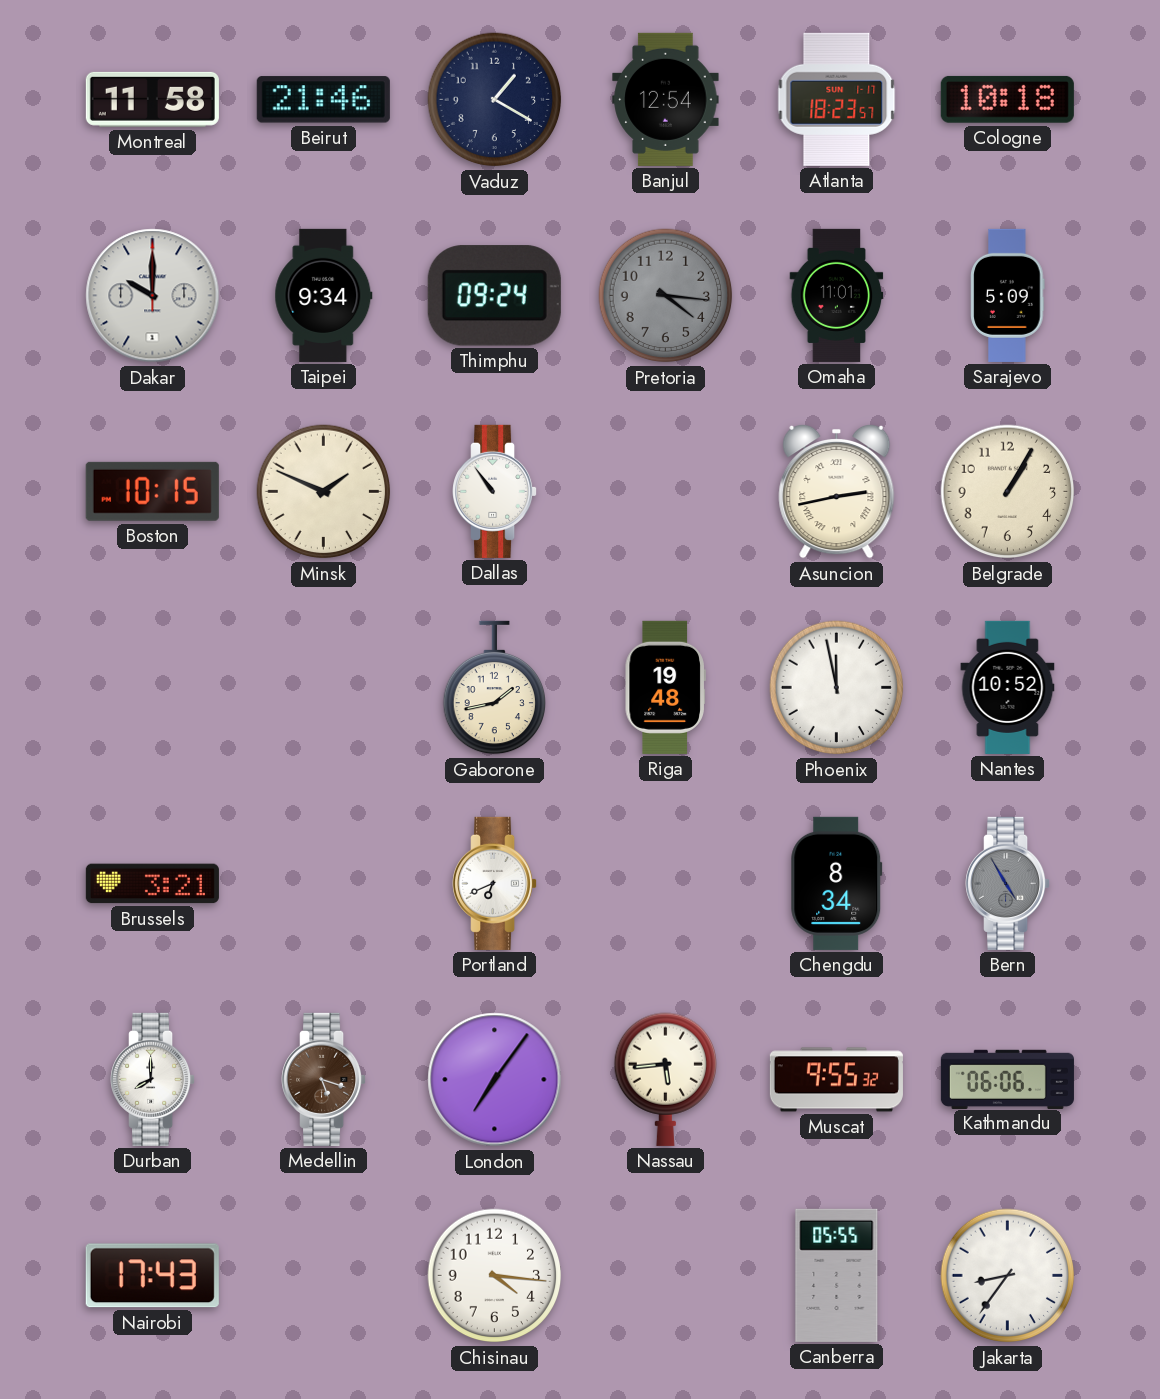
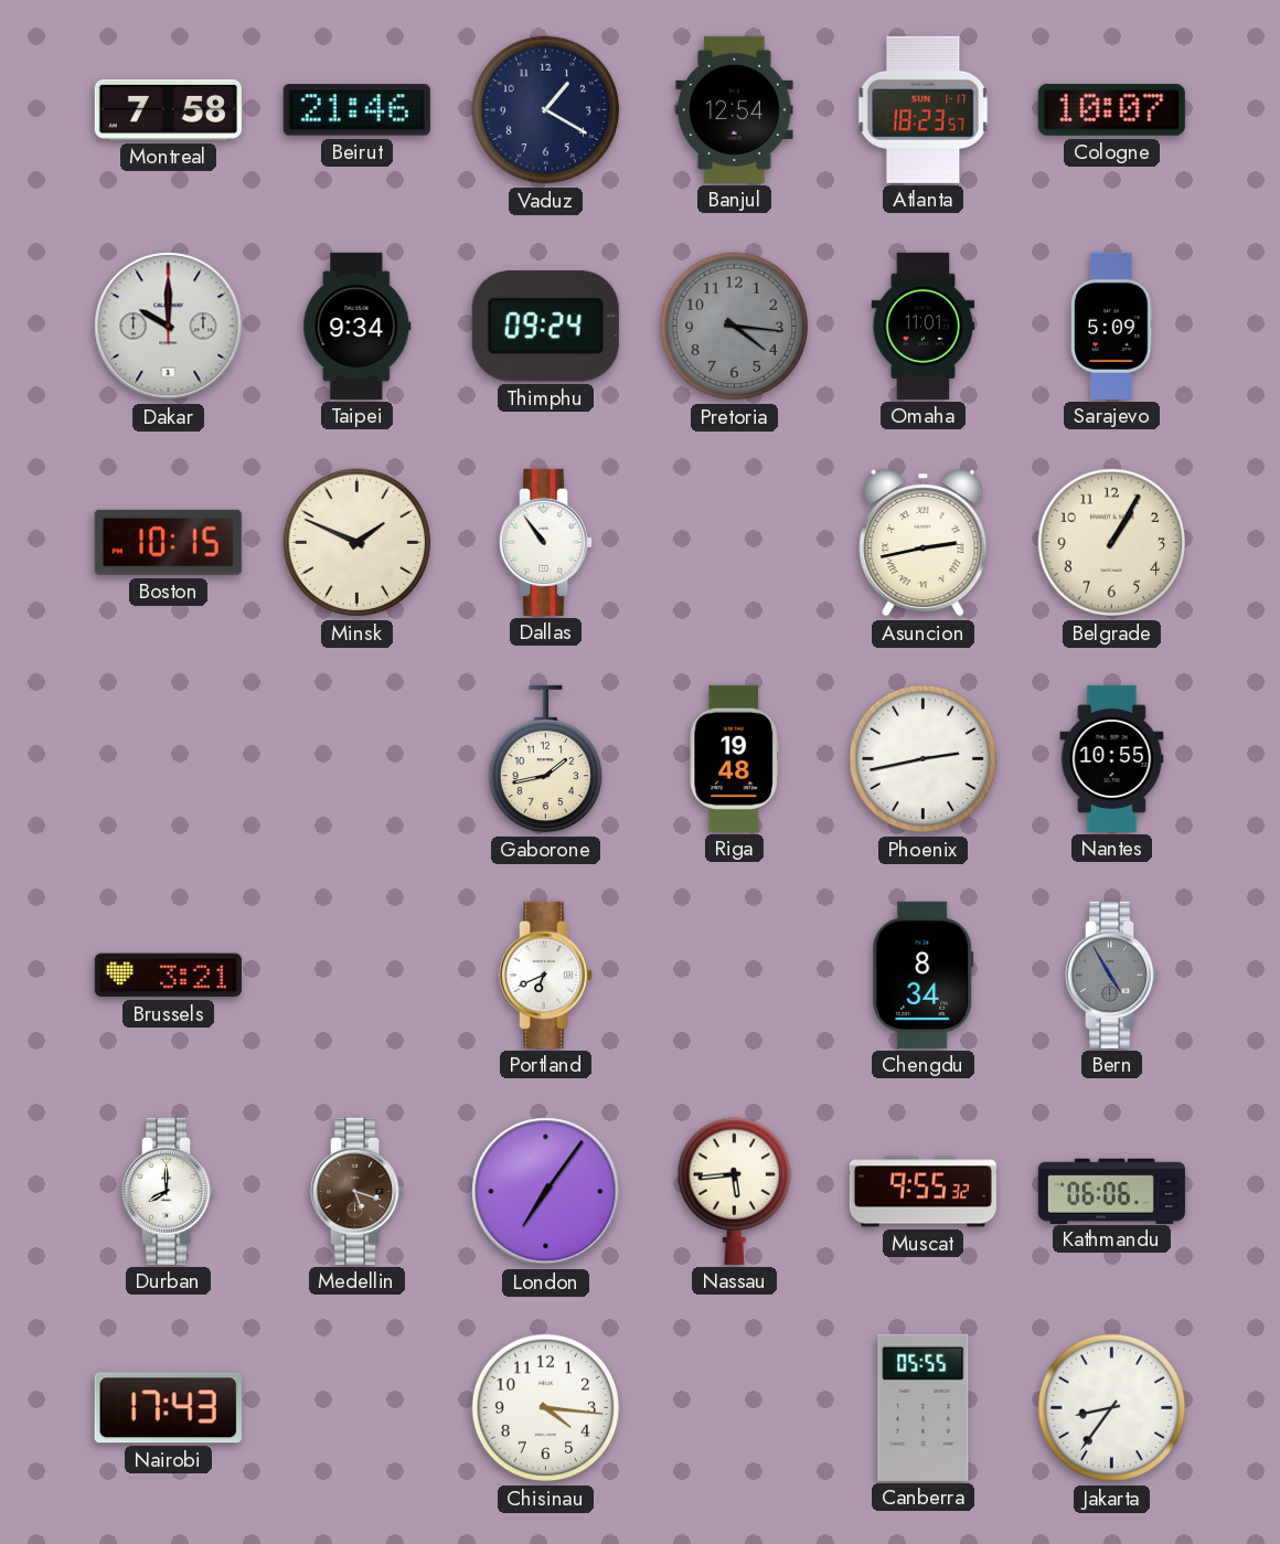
Montreal: 11:58 -> 7:58
Cologne: 10:18 -> 10:07
Phoenix: 11:58 -> 2:43
Nantes: 10:52 -> 10:55
